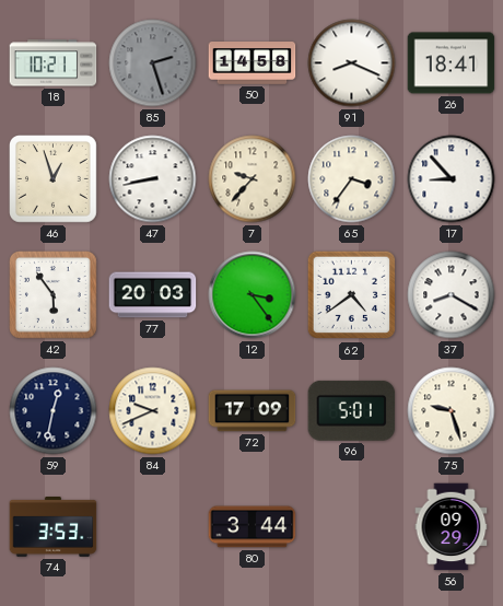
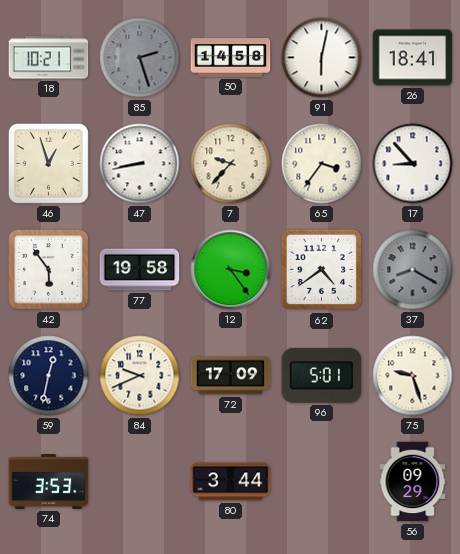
91: 8:19 -> 6:02
77: 20:03 -> 19:58
37 dial: white -> grey
